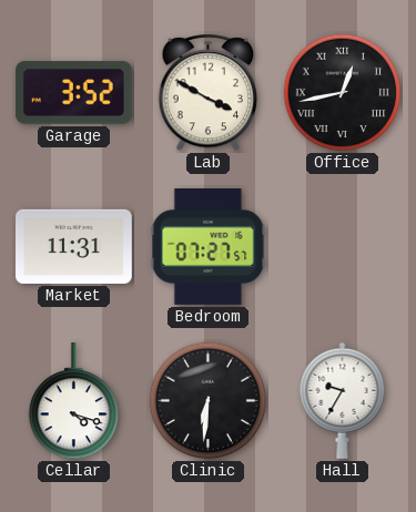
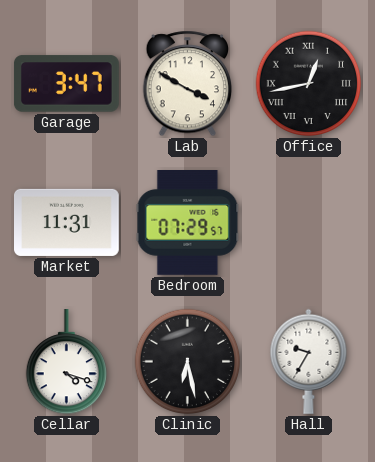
Garage: 3:52 -> 3:47
Bedroom: 07:27 -> 07:29
Clinic: 6:31 -> 6:28
